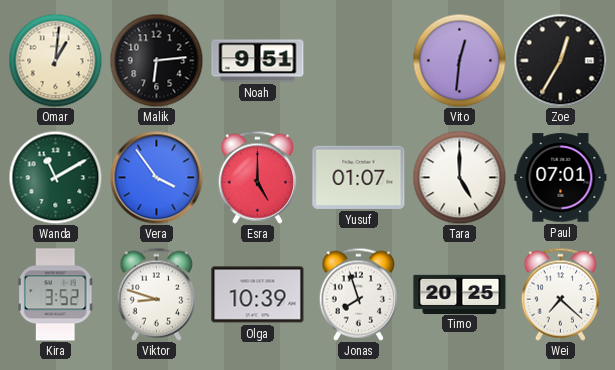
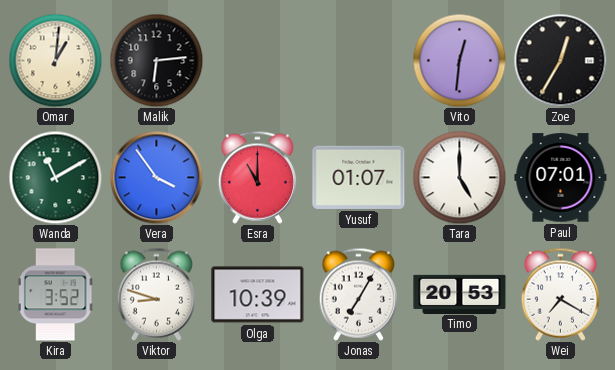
Noah: 9:51 -> none
Esra: 5:00 -> 11:00
Jonas: 7:57 -> 7:05
Timo: 20:25 -> 20:53
Wei: 7:22 -> 7:20
